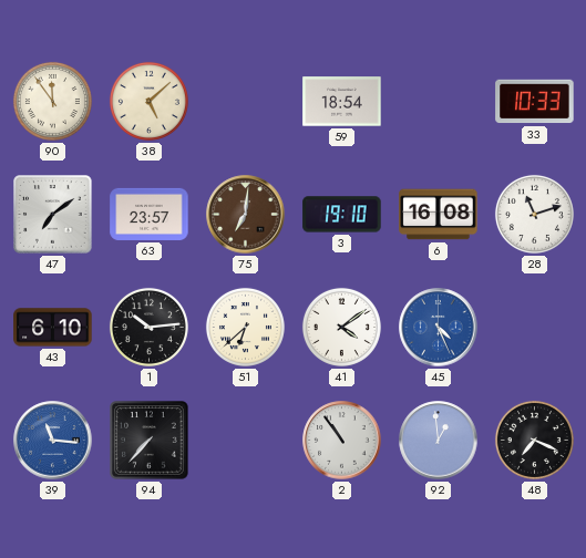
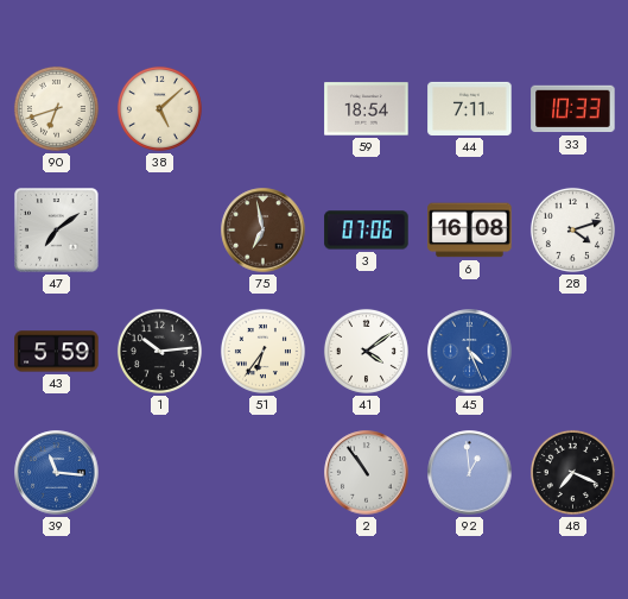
90: 11:54 -> 6:42
44: none -> 7:11
63: 23:57 -> none
75: 7:01 -> 6:58
3: 19:10 -> 07:06
28: 11:12 -> 4:12
43: 6:10 -> 5:59
51: 6:38 -> 6:36
94: 7:37 -> none
